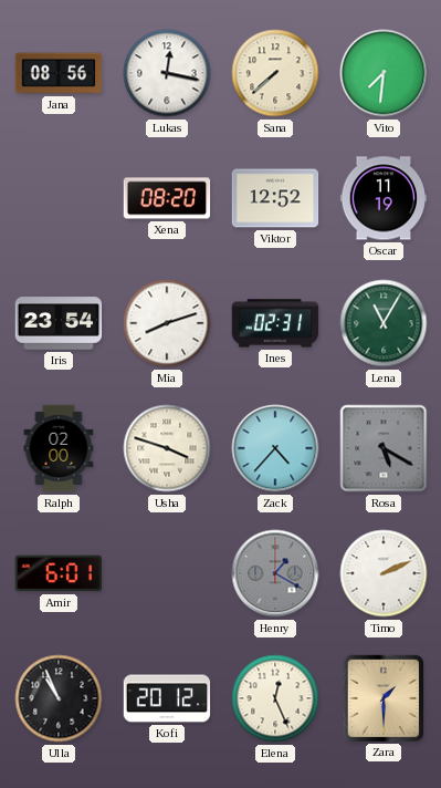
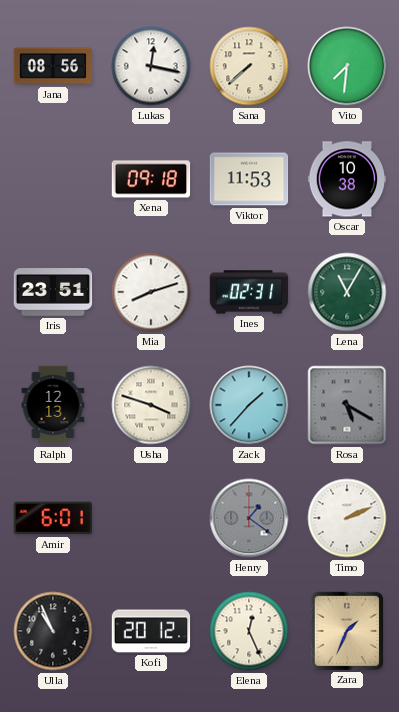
Xena: 08:20 -> 09:18
Viktor: 12:52 -> 11:53
Oscar: 11:19 -> 10:38
Iris: 23:54 -> 23:51
Ralph: 02:00 -> 12:13
Zack: 4:37 -> 1:37
Henry: 1:20 -> 1:21
Zara: 1:30 -> 1:34
